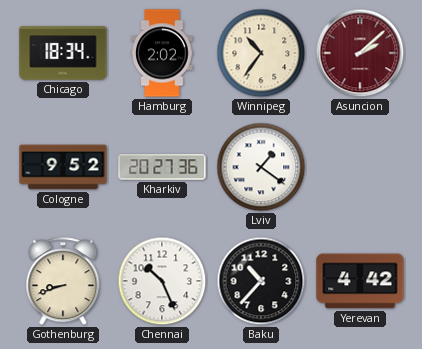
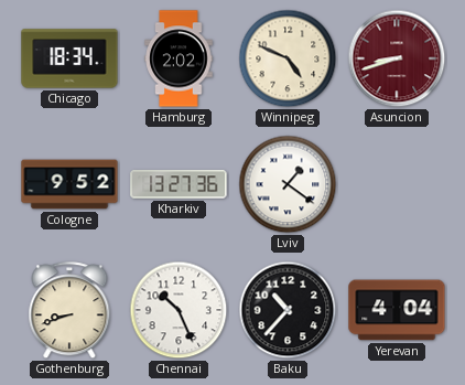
Winnipeg: 10:36 -> 4:49
Asuncion: 2:08 -> 8:42
Kharkiv: 20:27 -> 13:27
Yerevan: 4:42 -> 4:04
